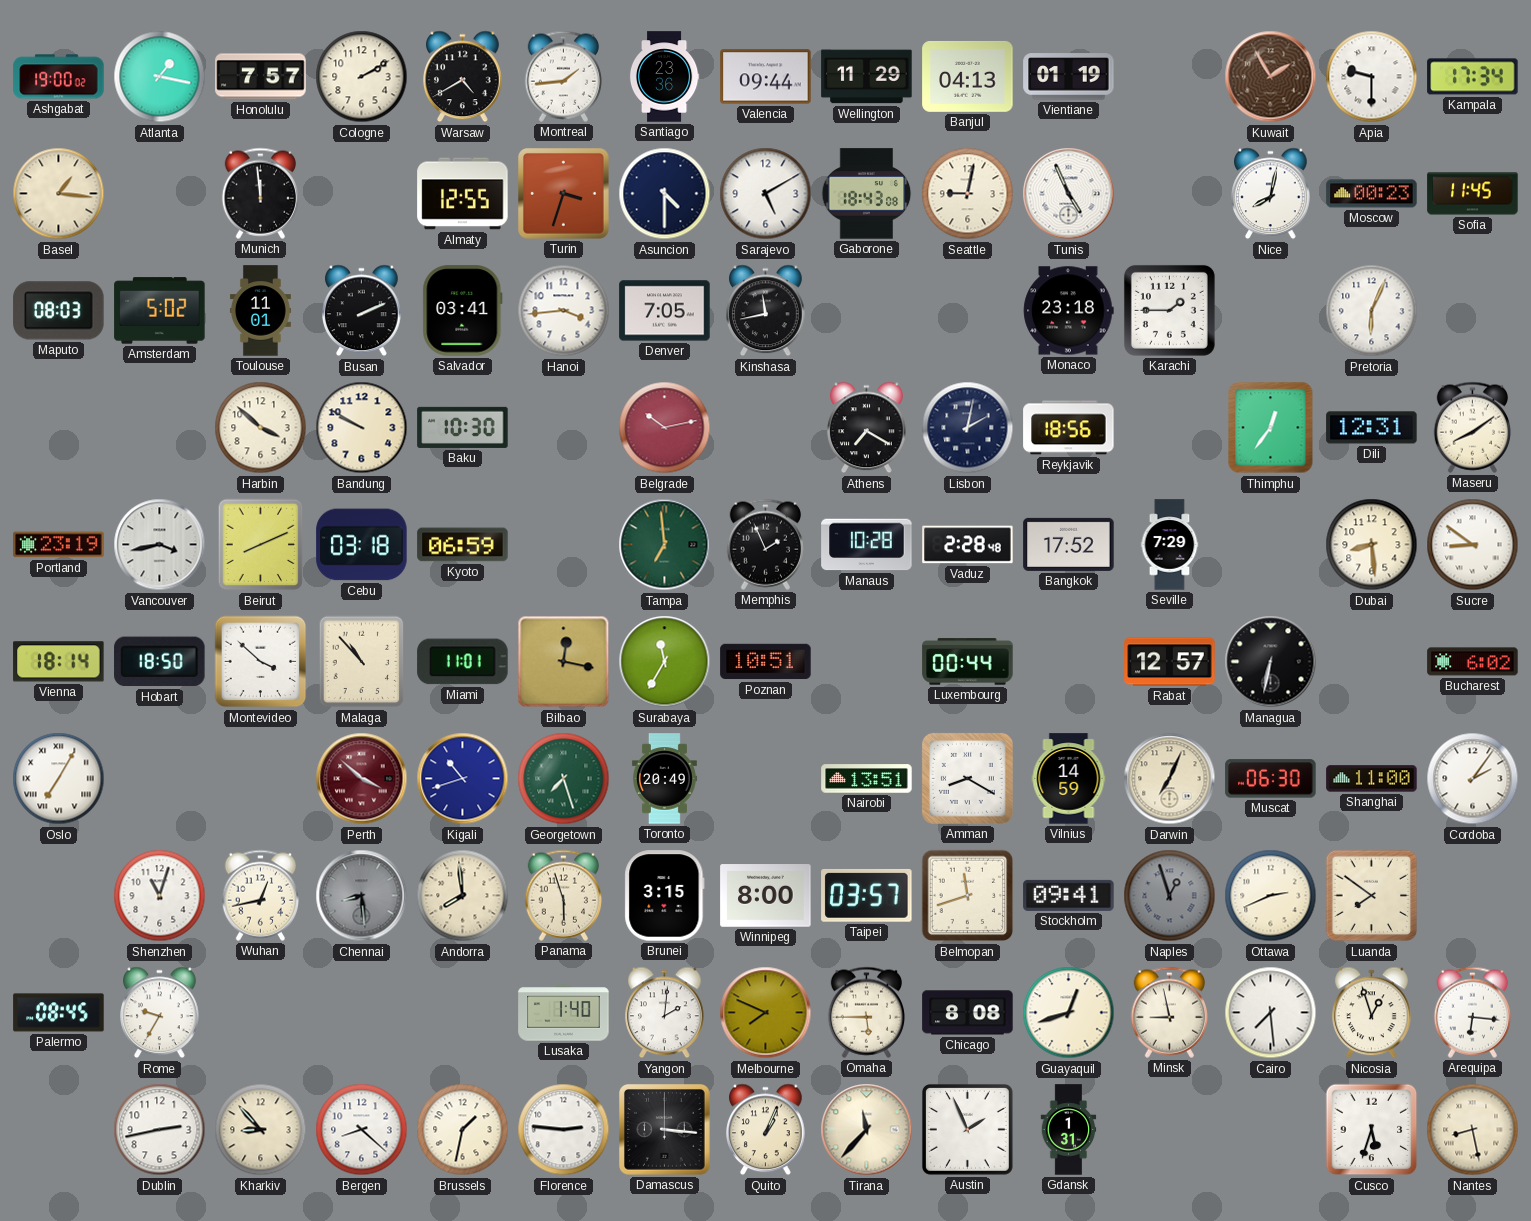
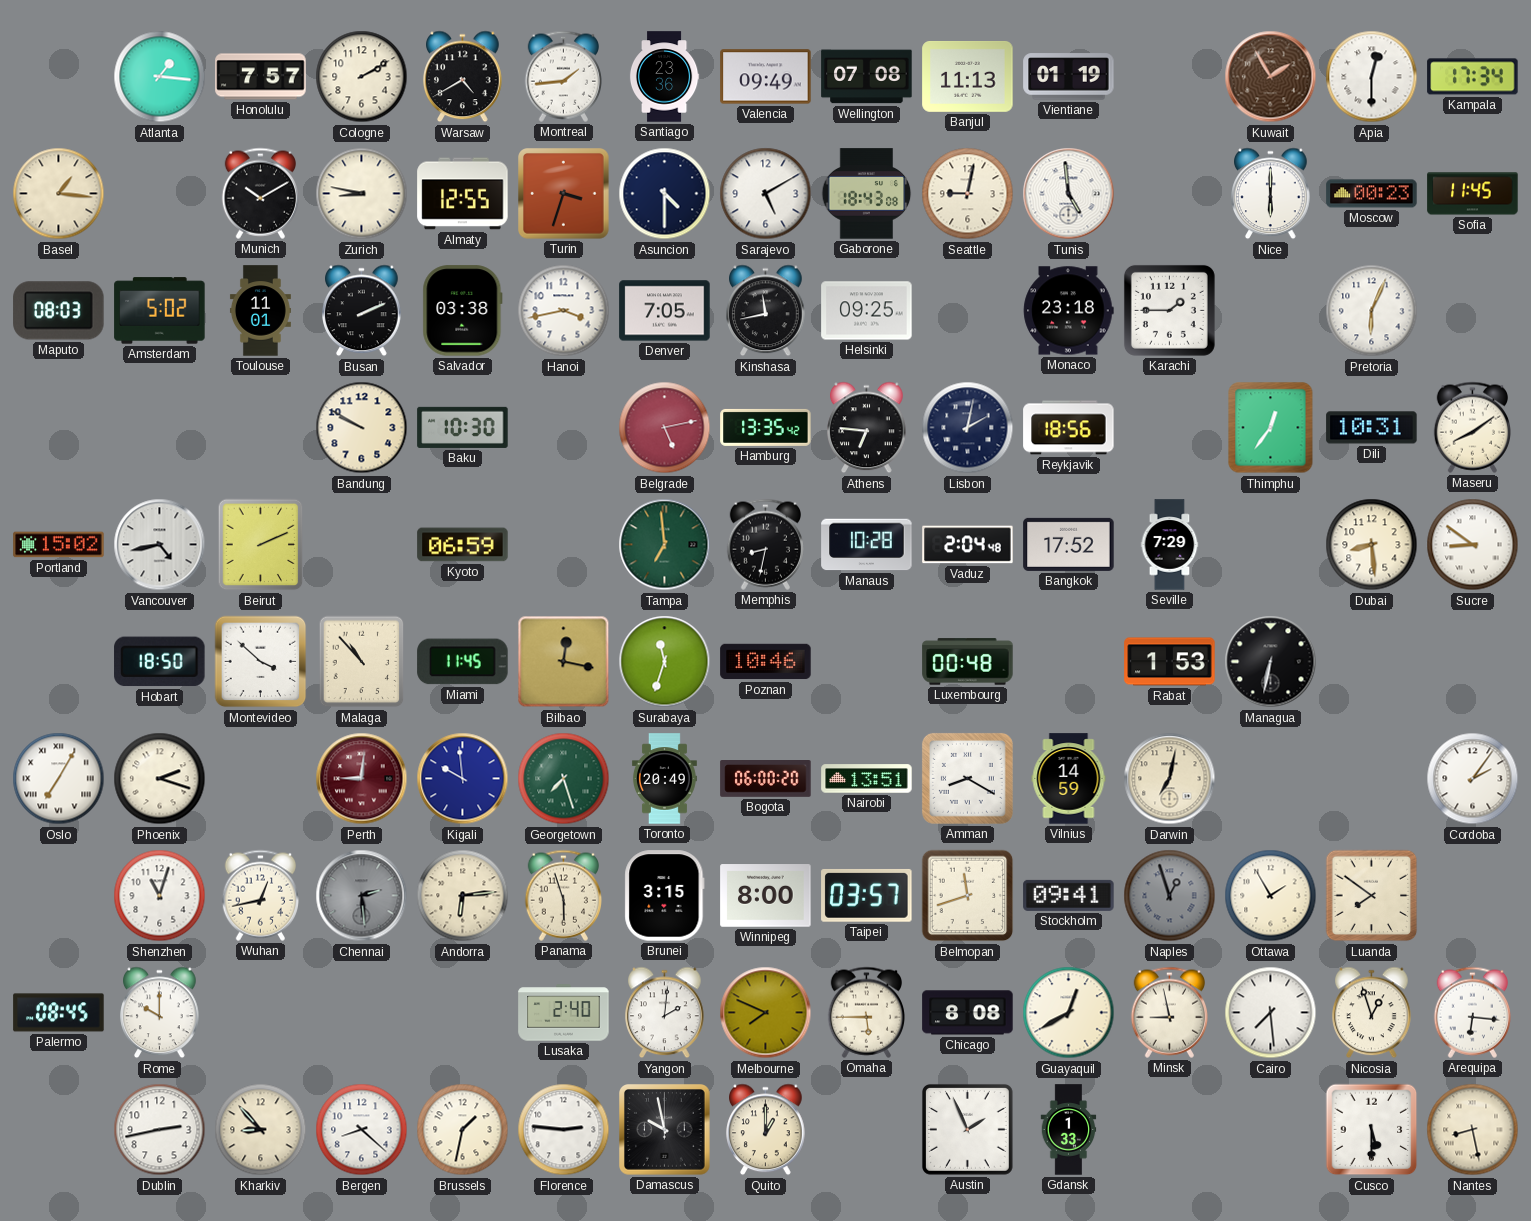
Ashgabat: 19:00 -> none
Atlanta: 1:17 -> 1:16
Valencia: 09:44 -> 09:49
Wellington: 11:29 -> 07:08
Banjul: 04:13 -> 11:13
Apia: 9:30 -> 12:30
Munich: 11:59 -> 10:10
Zurich: none -> 8:47
Tunis: 4:56 -> 4:59
Nice: 8:02 -> 6:00
Salvador: 03:41 -> 03:38
Hanoi: 3:44 -> 3:43
Helsinki: none -> 09:25
Harbin: 3:52 -> none
Belgrade: 10:13 -> 5:13
Hamburg: none -> 13:35
Athens: 7:20 -> 6:46
Dili: 12:31 -> 10:31
Portland: 23:19 -> 15:02
Vancouver: 3:43 -> 4:43
Beirut: 8:11 -> 2:11
Cebu: 03:18 -> none
Memphis: 1:56 -> 8:32
Vaduz: 2:28 -> 2:04
Vienna: 18:14 -> none
Miami: 11:01 -> 11:45
Surabaya: 11:35 -> 11:33
Poznan: 10:51 -> 10:46
Luxembourg: 00:44 -> 00:48
Rabat: 12:57 -> 1:53
Bucharest: 6:02 -> none
Phoenix: none -> 2:18
Perth: 3:52 -> 9:01
Kigali: 10:42 -> 9:59
Bogota: none -> 06:00
Darwin: 7:04 -> 7:02
Muscat: 06:30 -> none
Shanghai: 11:00 -> none
Chennai: 8:29 -> 2:29
Andorra: 7:59 -> 6:14
Ottawa: 2:41 -> 1:55
Rome: 9:35 -> 10:00
Lusaka: 1:40 -> 2:40
Guayaquil: 12:42 -> 12:40
Damascus: 3:16 -> 9:58
Quito: 1:04 -> 1:00
Tirana: 11:37 -> none
Gdansk: 1:31 -> 1:33
Cusco: 5:33 -> 5:30
